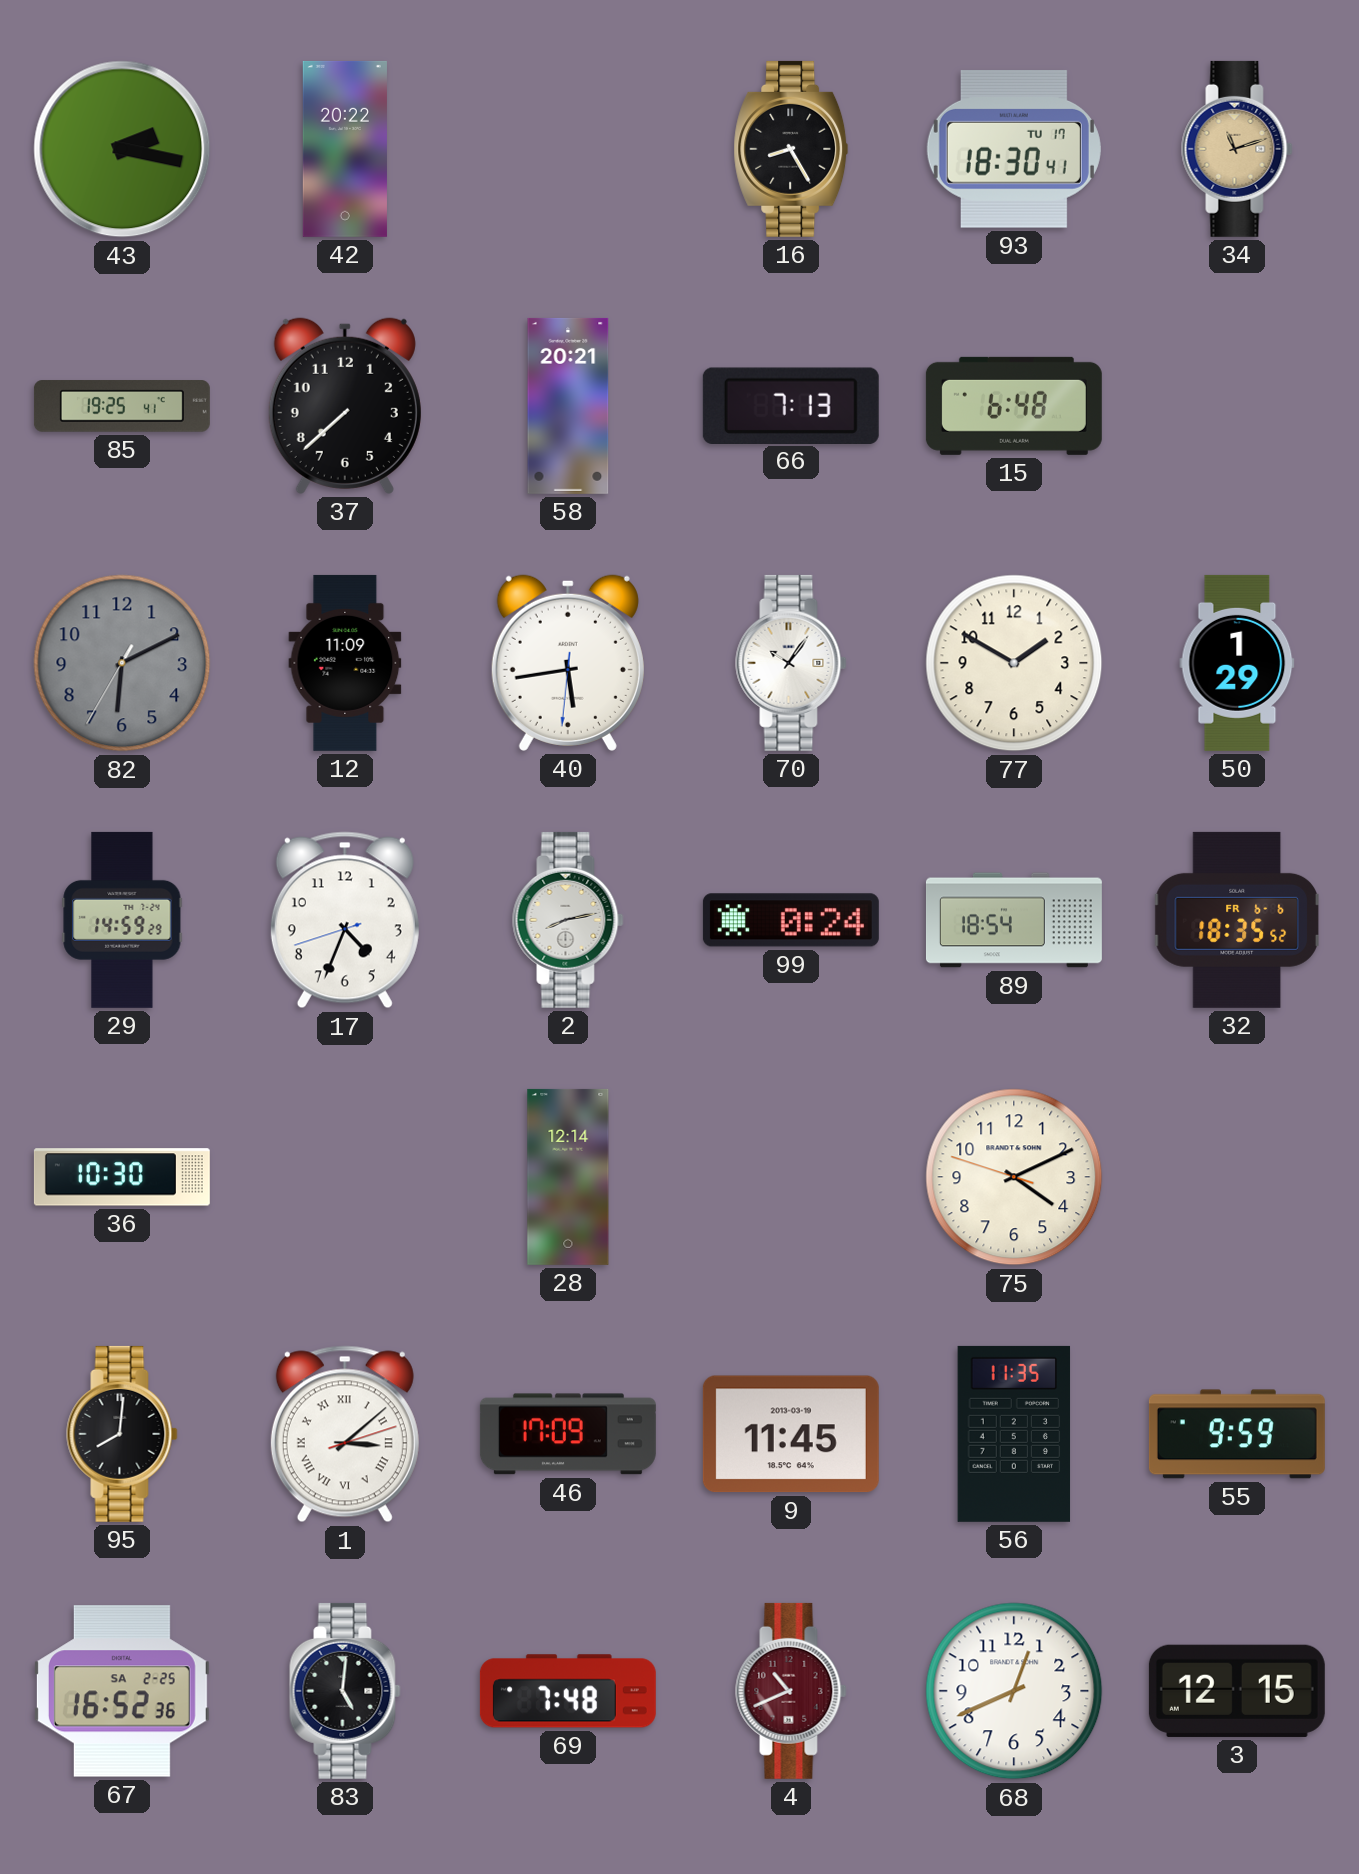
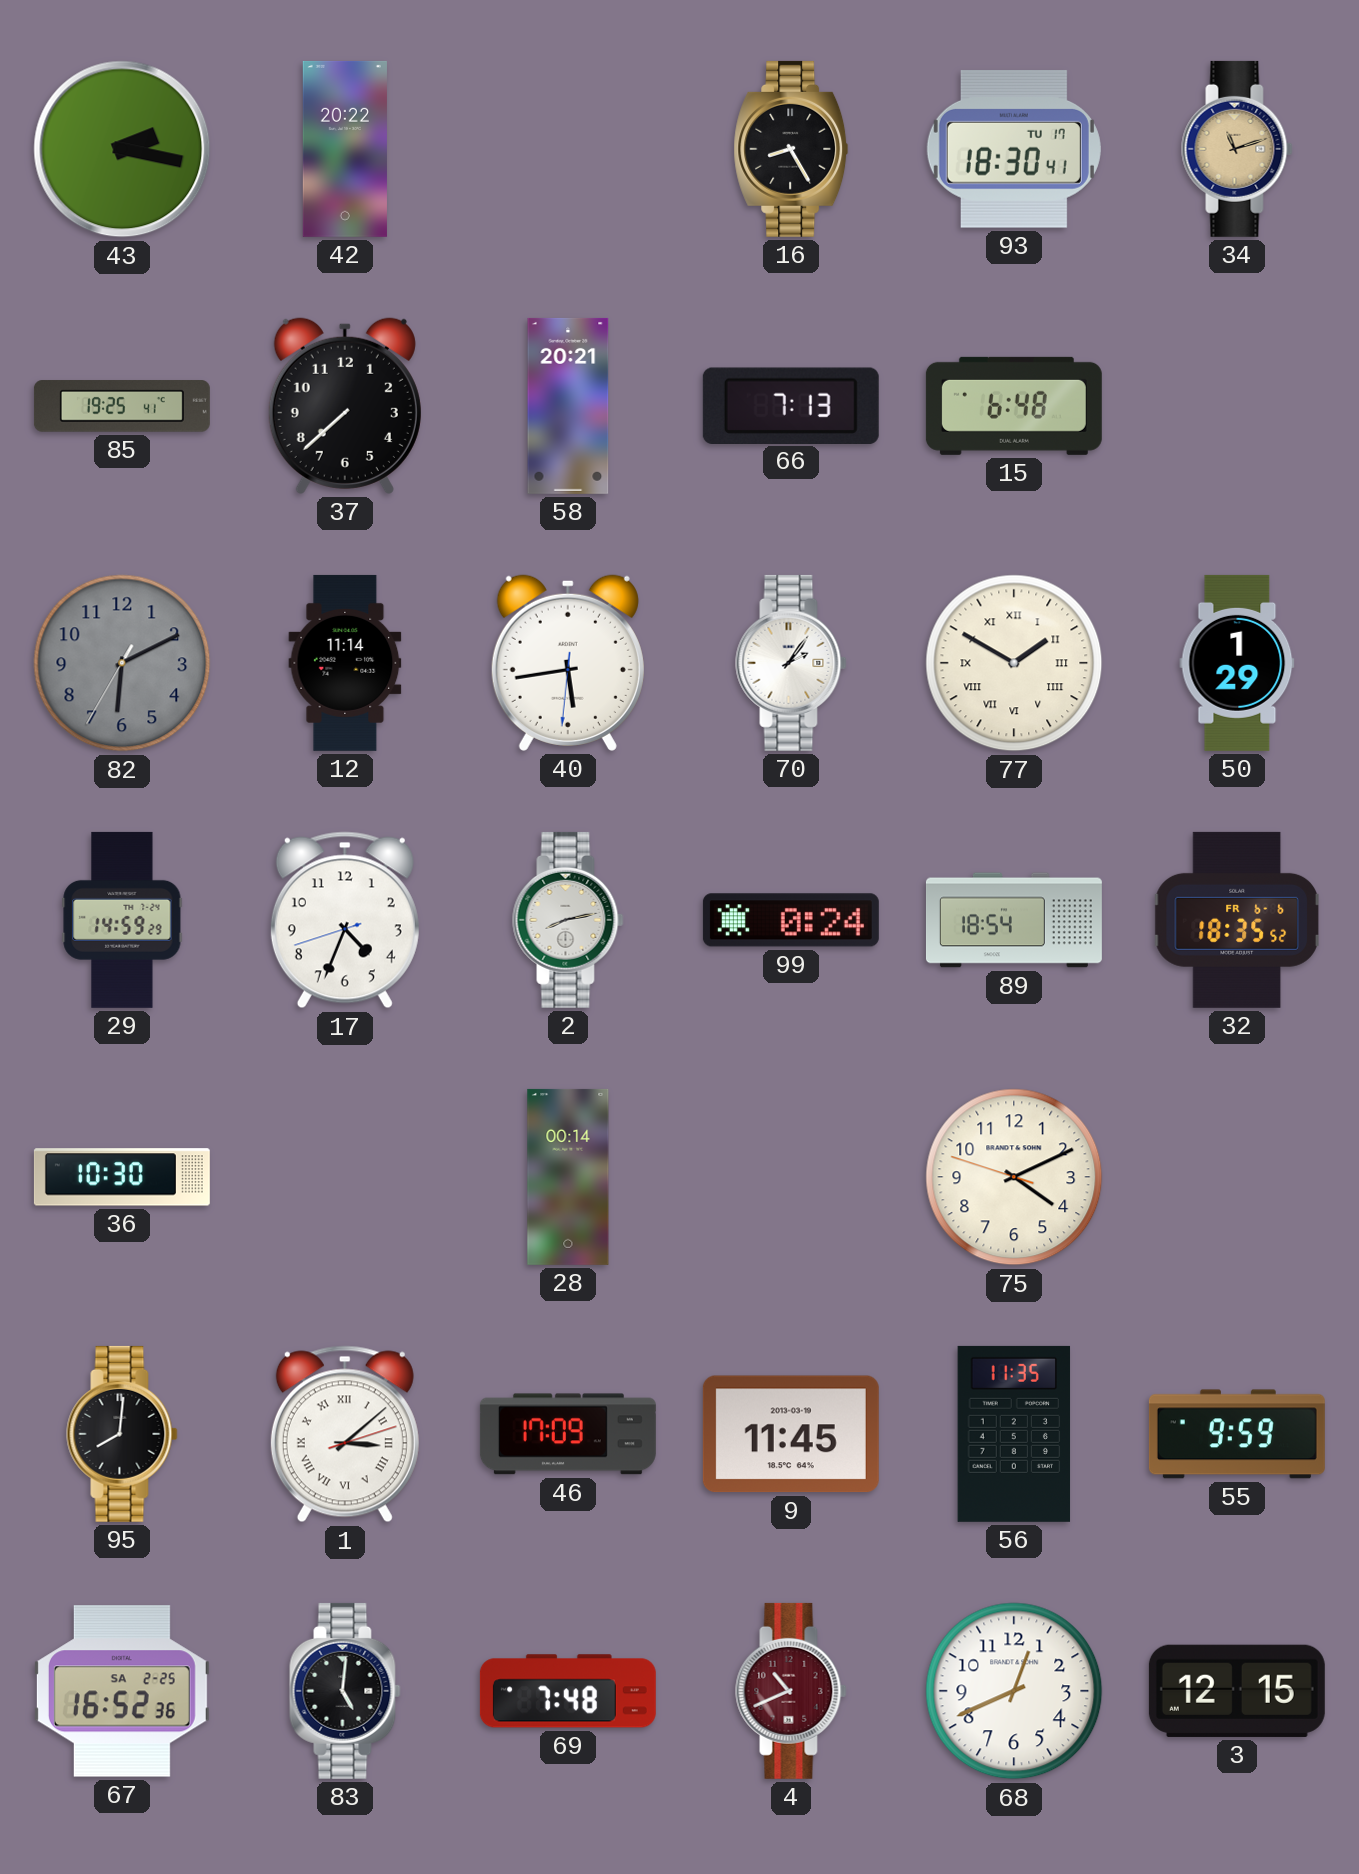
12: 11:09 -> 11:14
70: 10:06 -> 2:06
77 numerals: Arabic -> Roman
28: 12:14 -> 00:14
